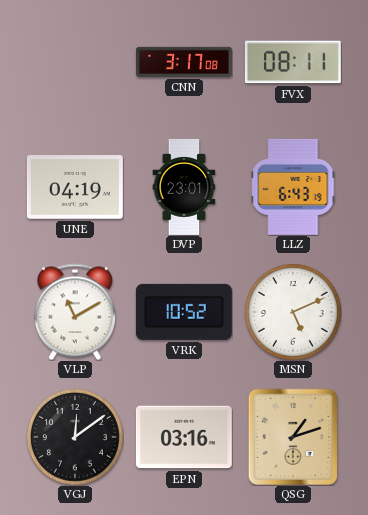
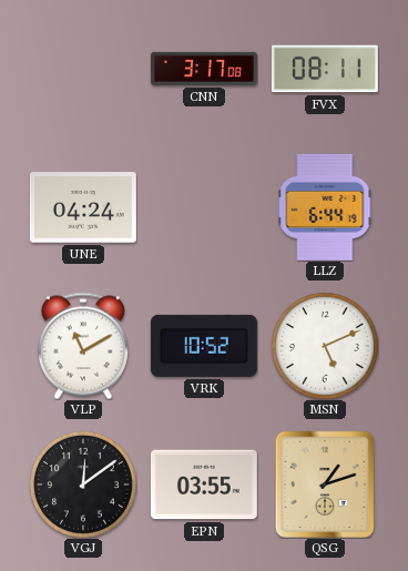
UNE: 04:19 -> 04:24
DVP: 23:01 -> none
LLZ: 6:43 -> 6:44
EPN: 03:16 -> 03:55
